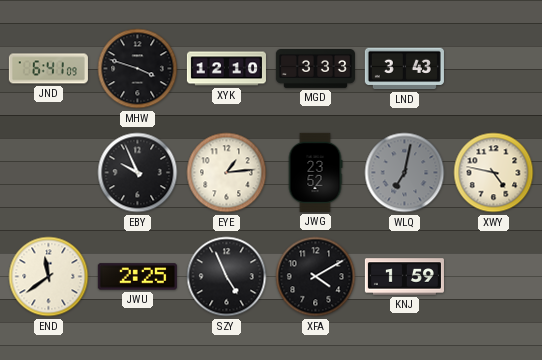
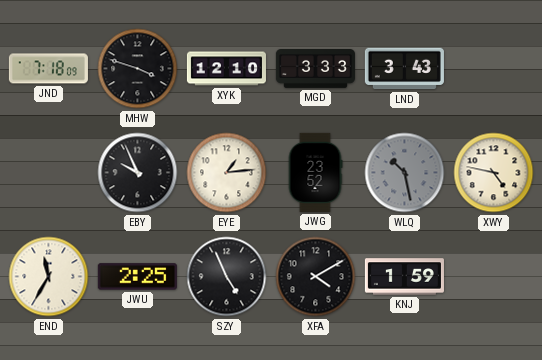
JND: 6:41 -> 7:18
WLQ: 7:02 -> 10:28
END: 11:39 -> 11:35
